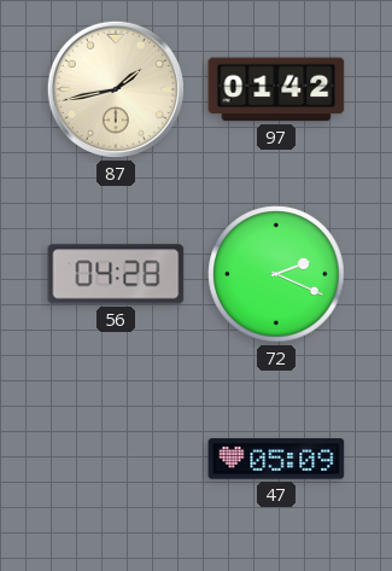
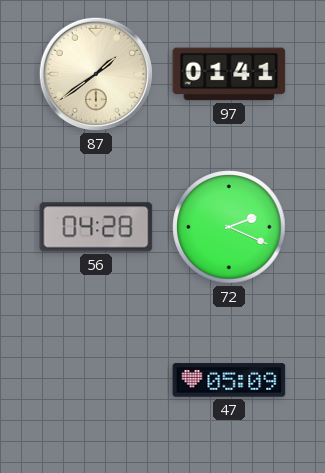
87: 1:43 -> 1:39
97: 01:42 -> 01:41
